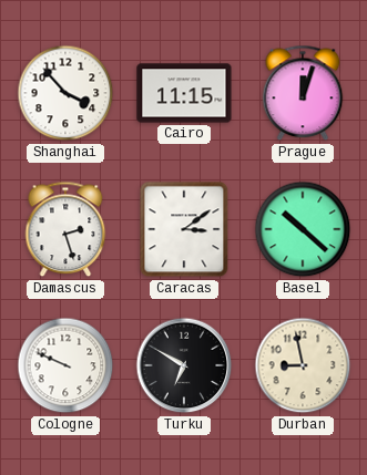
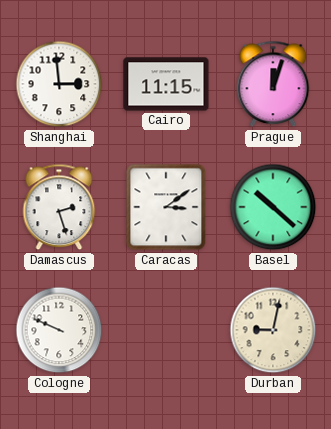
Shanghai: 3:53 -> 2:59
Turku: 6:50 -> none
Durban: 8:58 -> 9:02
